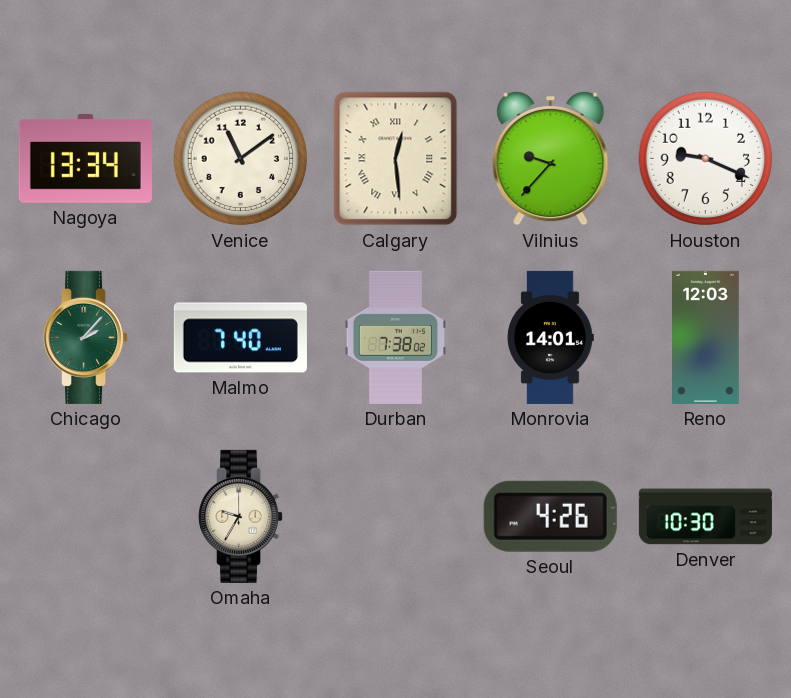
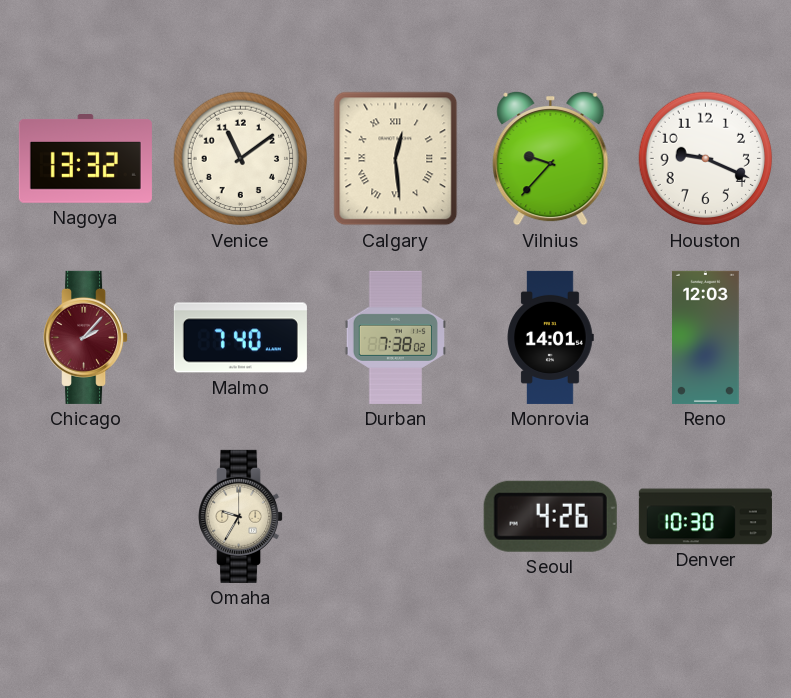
Nagoya: 13:34 -> 13:32
Chicago dial: green -> burgundy
